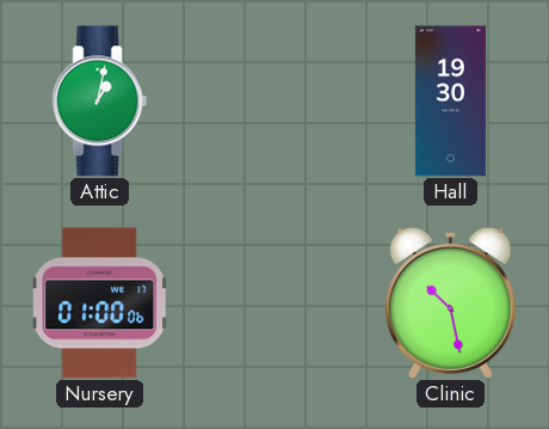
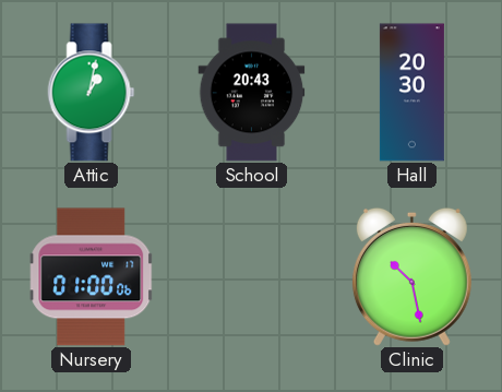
School: none -> 20:43
Hall: 19:30 -> 20:30
